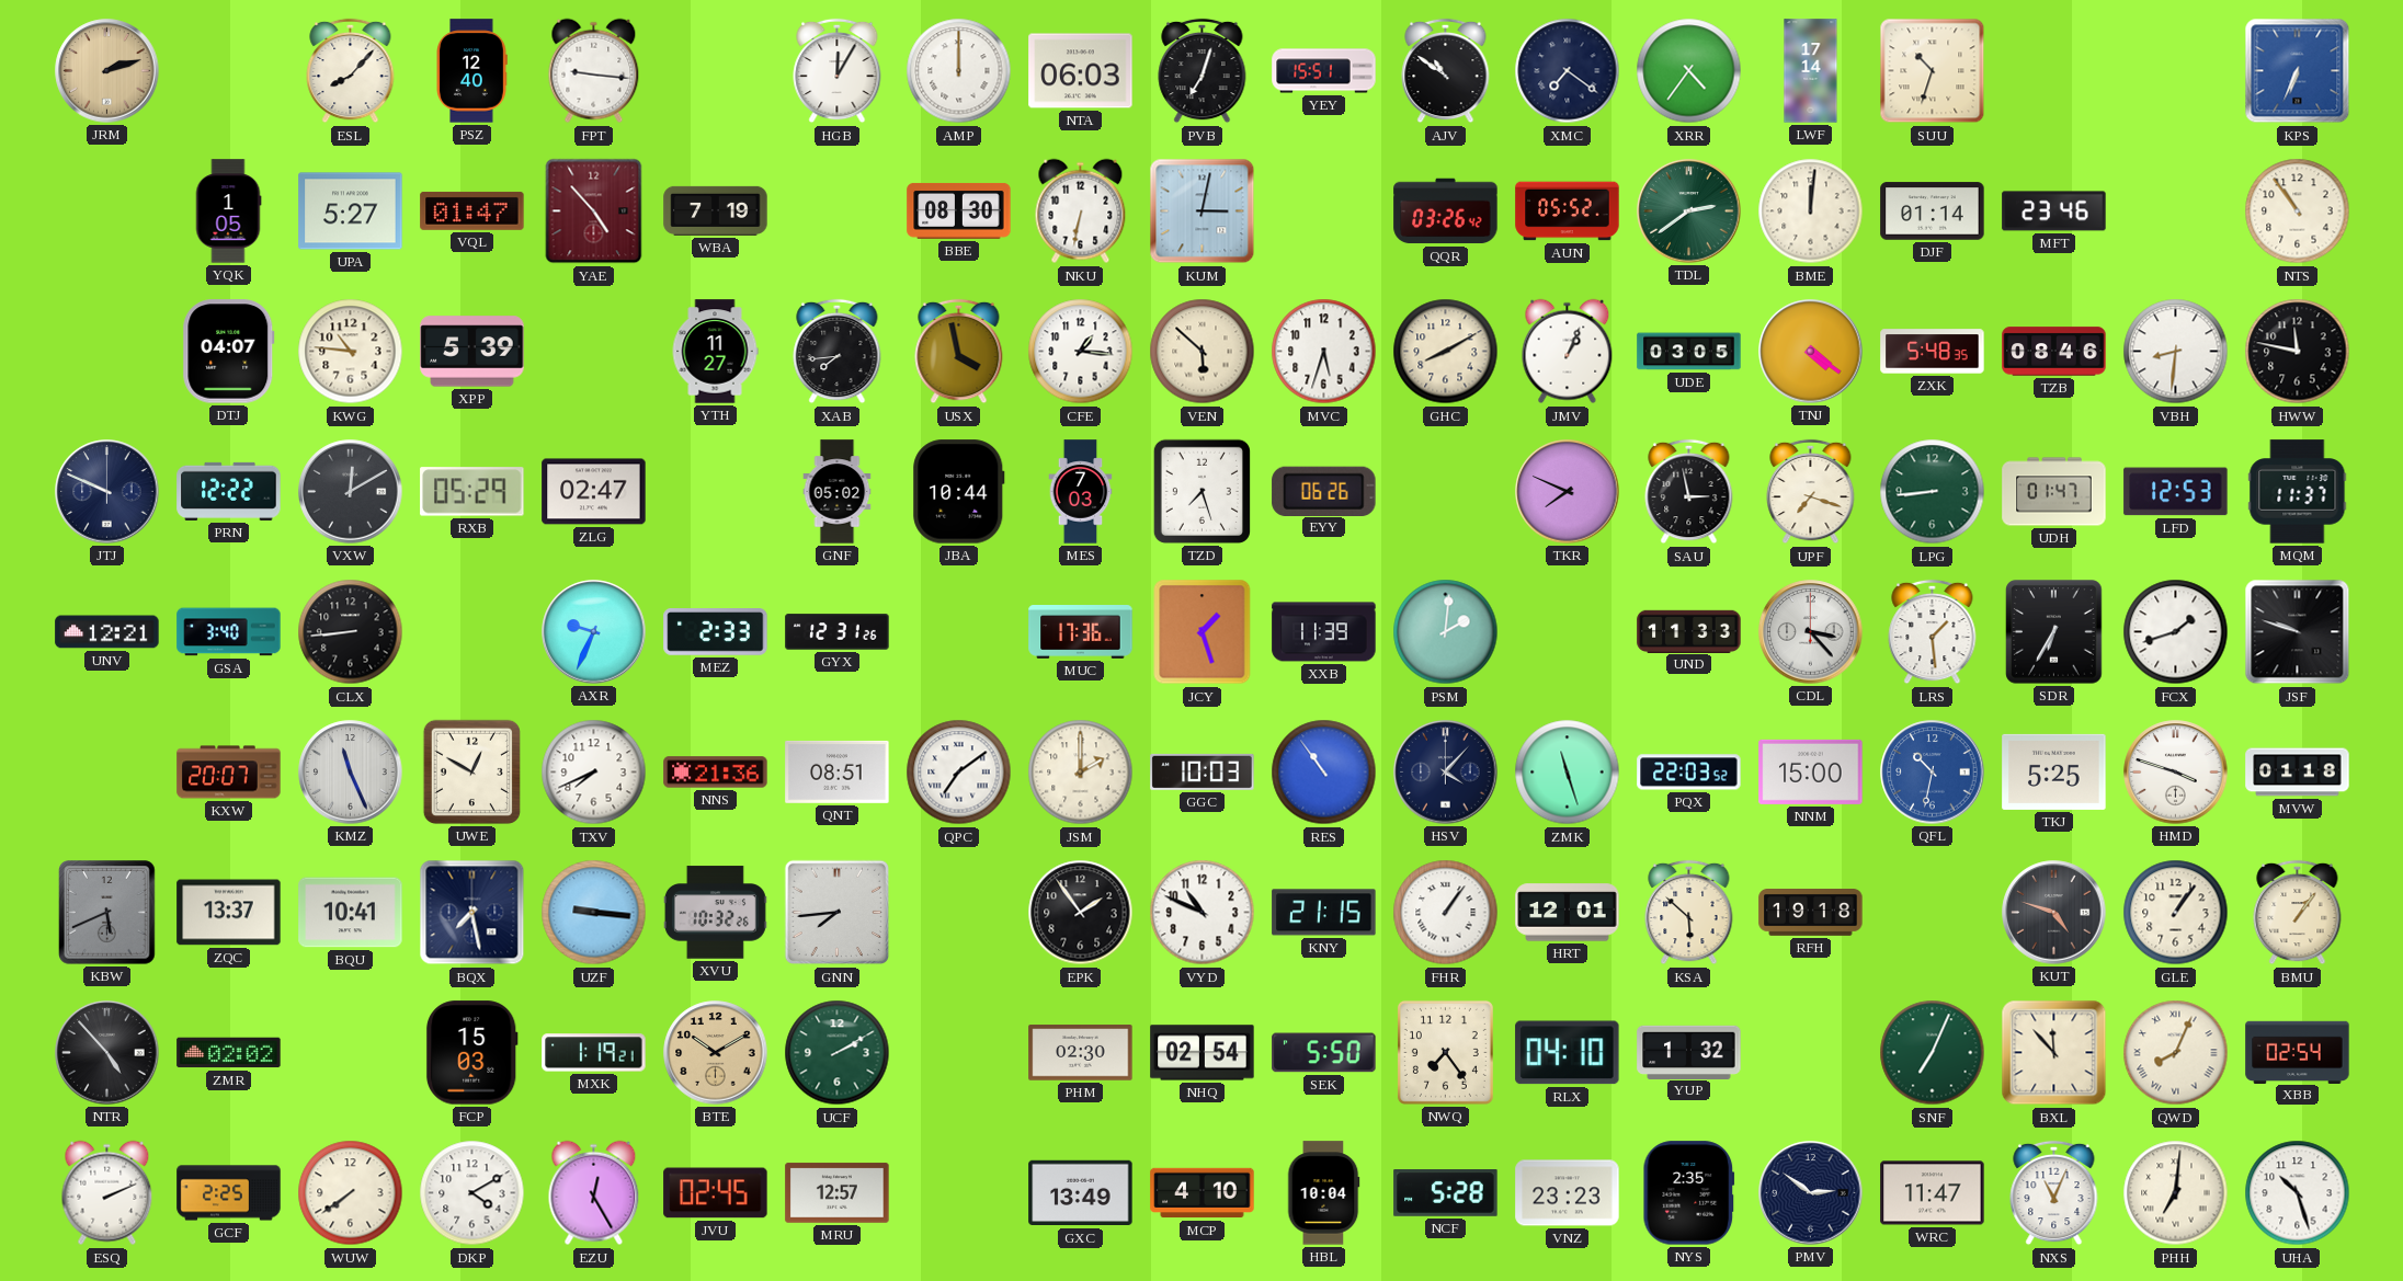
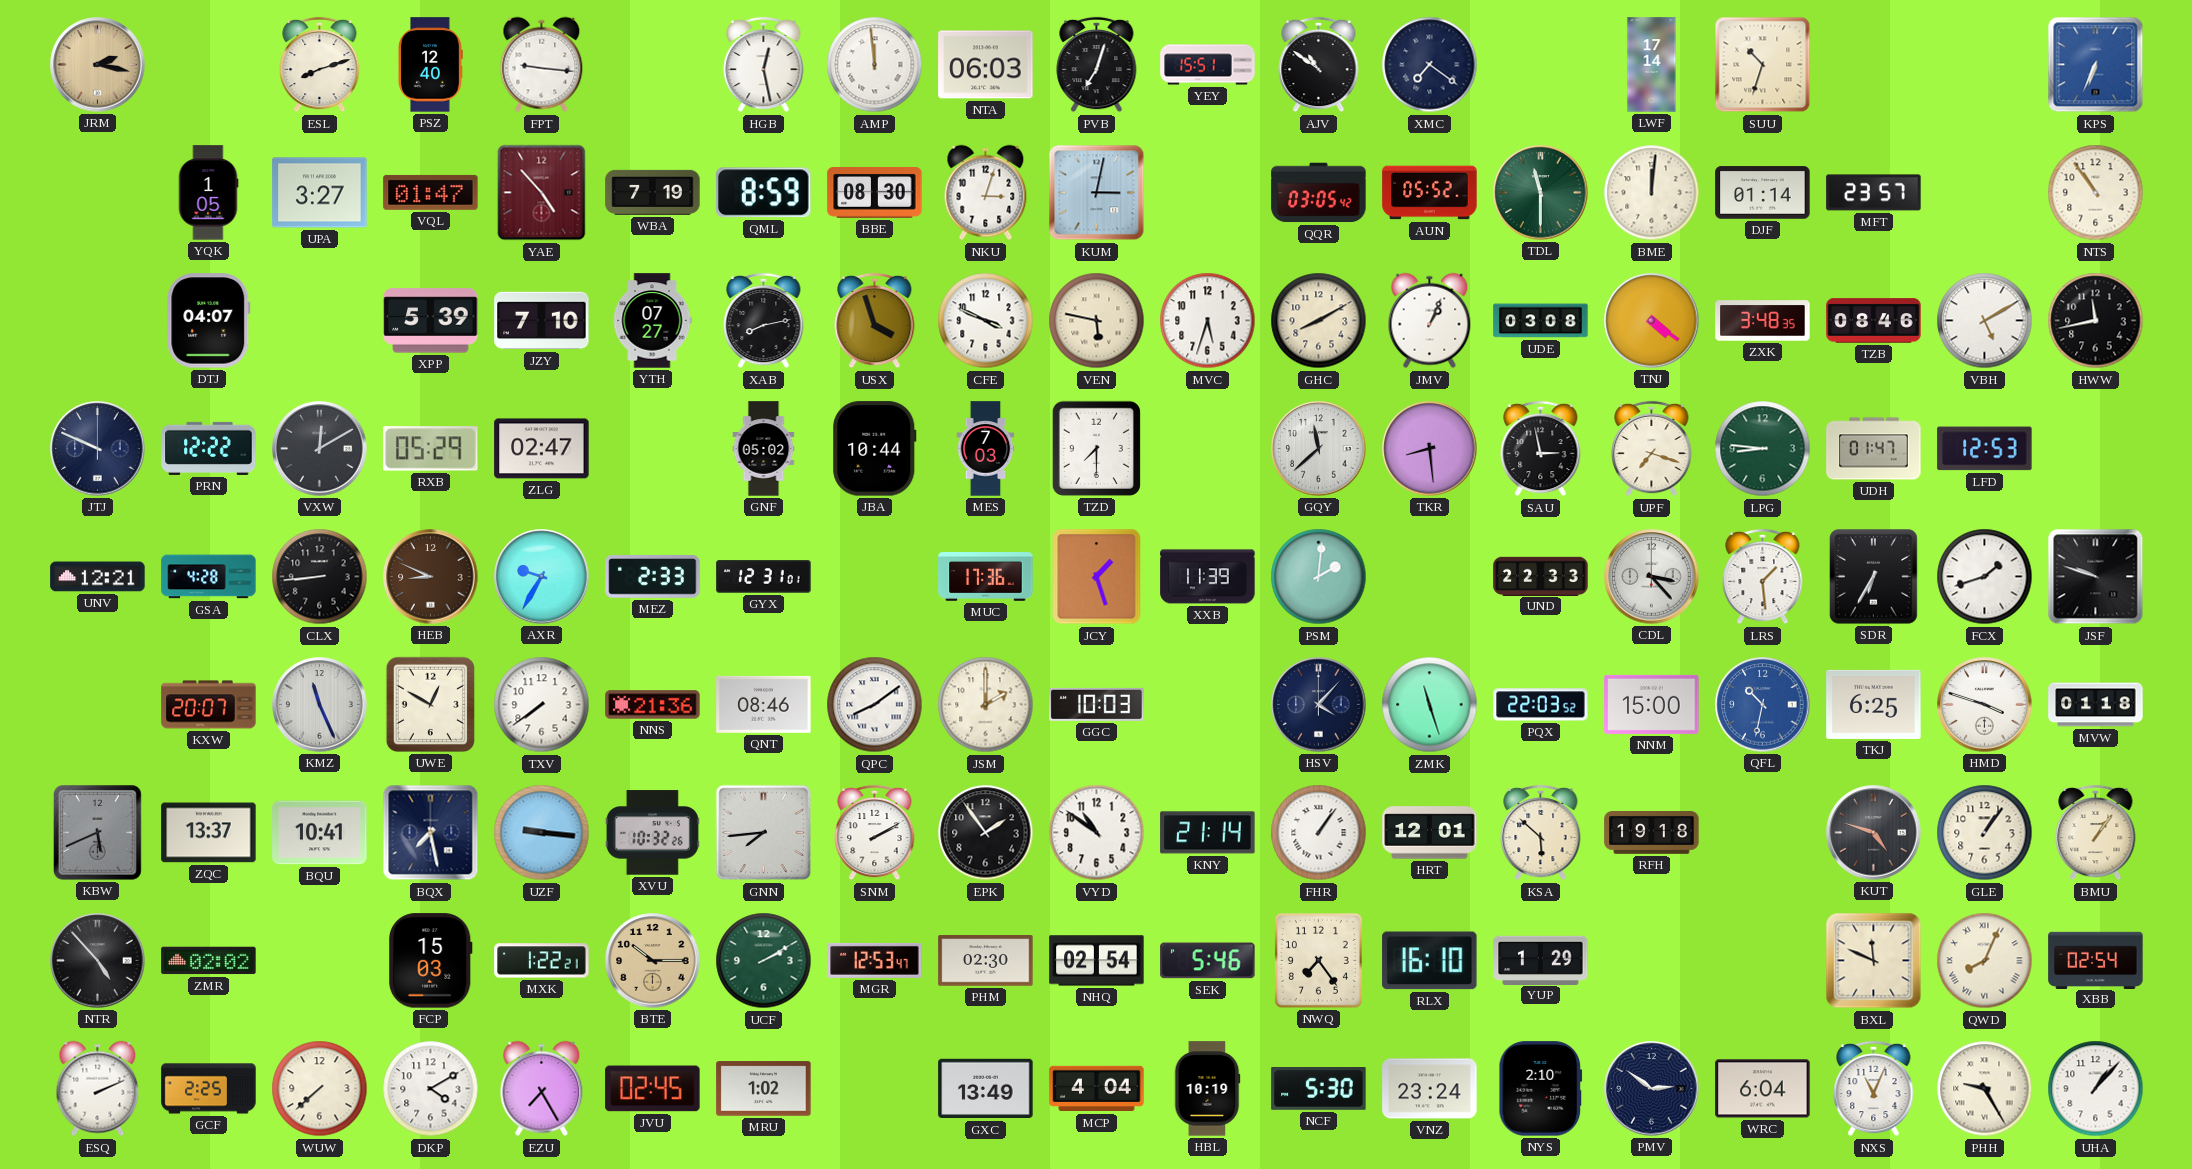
JRM: 2:12 -> 2:17
ESL: 8:07 -> 8:12
HGB: 12:05 -> 12:28
AMP: 12:00 -> 11:59
XRR: 4:36 -> none
UPA: 5:27 -> 3:27
QML: none -> 8:59
NKU: 6:32 -> 3:03
QQR: 03:26 -> 03:05
TDL: 2:39 -> 11:30
MFT: 23:46 -> 23:57
KWG: 10:46 -> none
JZY: none -> 7:10
YTH: 11:27 -> 07:27
XAB: 7:44 -> 8:13
USX: 3:58 -> 3:57
CFE: 1:16 -> 3:49
VEN: 5:52 -> 5:47
UDE: 03:05 -> 03:08
ZXK: 5:48 -> 3:48
VBH: 8:31 -> 5:10
HWW: 11:47 -> 11:43
TZD: 7:27 -> 7:30
EYY: 06:26 -> none
GQY: none -> 11:38
TKR: 7:49 -> 8:29
LPG: 8:44 -> 8:46
MQM: 11:37 -> none
GSA: 3:40 -> 4:28
HEB: none -> 8:49
AXR: 9:34 -> 9:35
GYX: 12:31:26 -> 12:31:01
UND: 11:33 -> 22:33
TXV: 7:41 -> 7:39
QNT: 08:51 -> 08:46
QPC: 7:09 -> 8:09
RES: 10:54 -> none
TKJ: 5:25 -> 6:25
SNM: none -> 2:10
VYD: 10:49 -> 10:51
KNY: 21:15 -> 21:14
MXK: 1:19 -> 1:22
BTE: 10:10 -> 10:15
MGR: none -> 12:53
SEK: 5:50 -> 5:46
RLX: 04:10 -> 16:10
YUP: 1:32 -> 1:29
SNF: 7:04 -> none
BXL: 11:53 -> 11:49
WUW: 7:39 -> 7:38
EZU: 12:25 -> 7:25
MRU: 12:57 -> 1:02
MCP: 4:10 -> 4:04
HBL: 10:04 -> 10:19
NCF: 5:28 -> 5:30
VNZ: 23:23 -> 23:24
NYS: 2:35 -> 2:10
WRC: 11:47 -> 6:04
PHH: 7:01 -> 9:25
UHA: 10:27 -> 1:07
